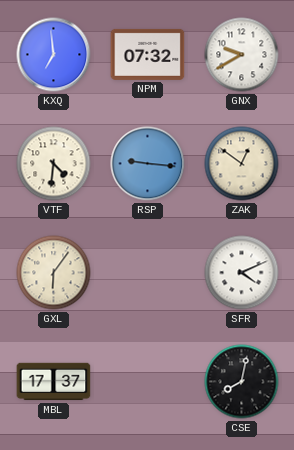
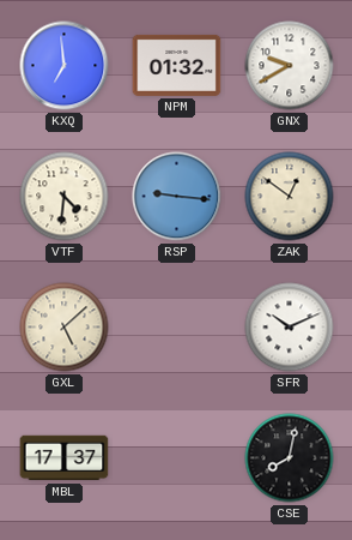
NPM: 07:32 -> 01:32
GXL: 6:06 -> 5:08
SFR: 4:11 -> 10:11
